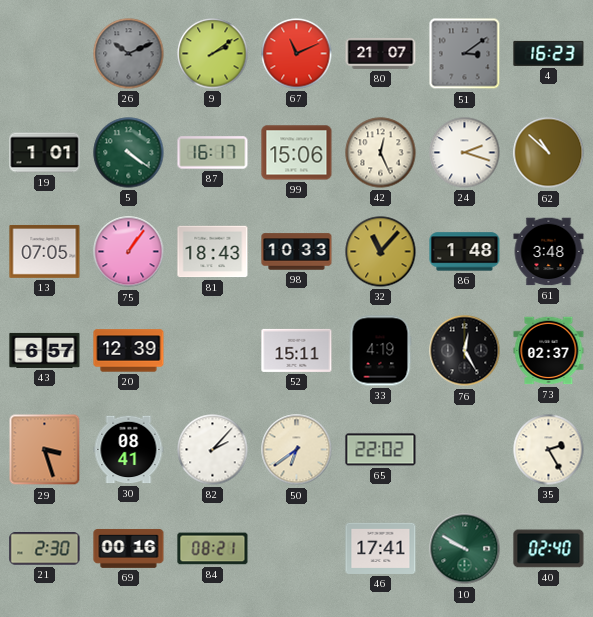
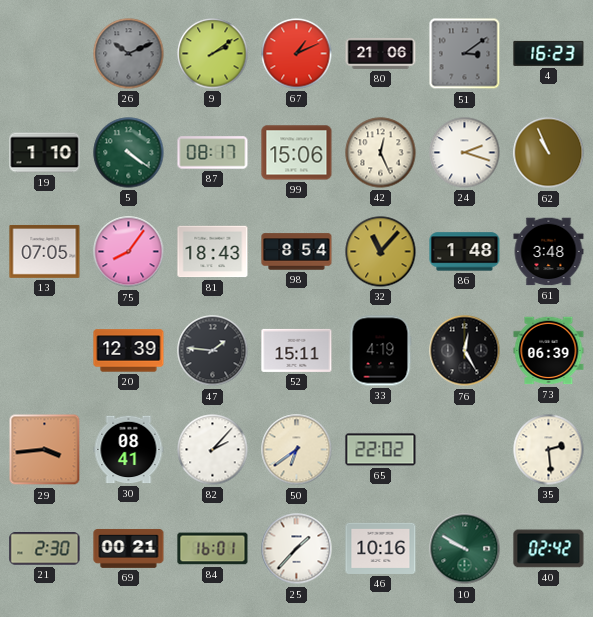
67: 11:11 -> 1:11
80: 21:07 -> 21:06
19: 1:01 -> 1:10
87: 16:17 -> 08:17
62: 10:52 -> 10:56
75: 1:06 -> 8:06
98: 10:33 -> 8:54
43: 6:57 -> none
47: none -> 1:46
73: 02:37 -> 06:39
29: 3:27 -> 3:44
35: 2:25 -> 2:29
69: 00:16 -> 00:21
84: 08:21 -> 16:01
25: none -> 1:37
46: 17:41 -> 10:16
40: 02:40 -> 02:42
